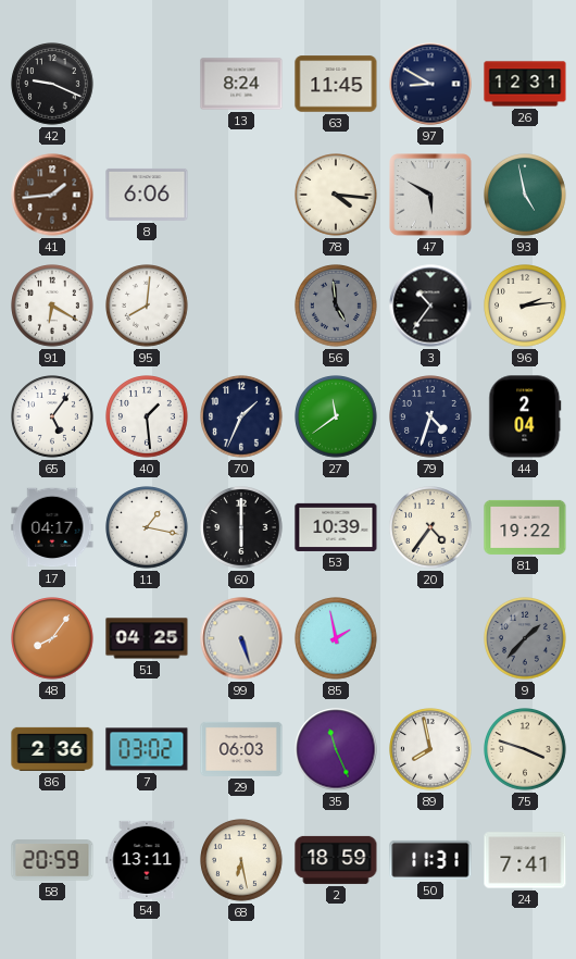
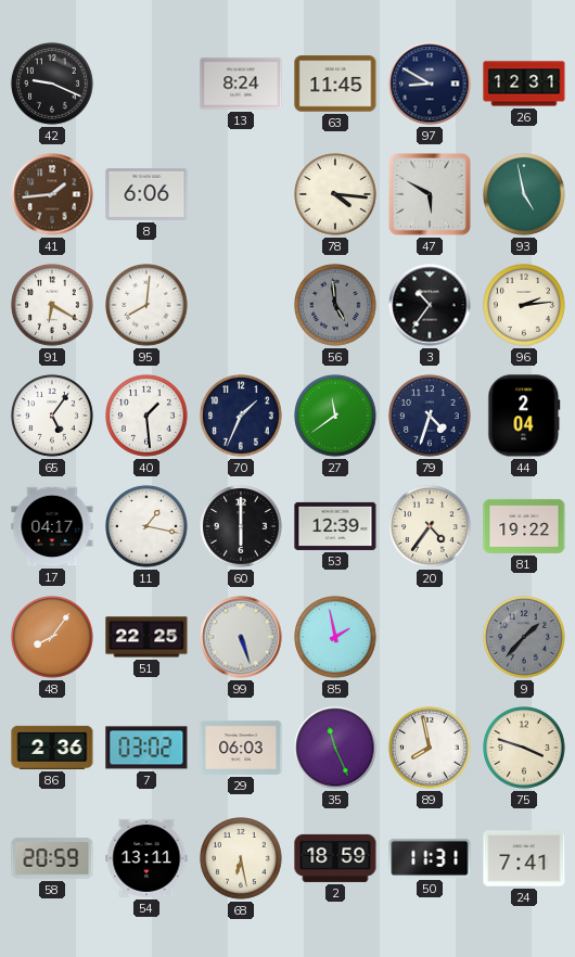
53: 10:39 -> 12:39
51: 04:25 -> 22:25
